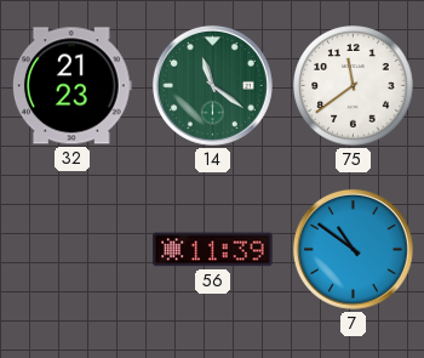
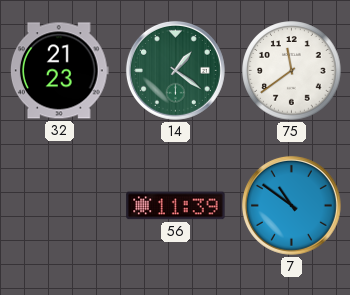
14: 11:21 -> 1:21
